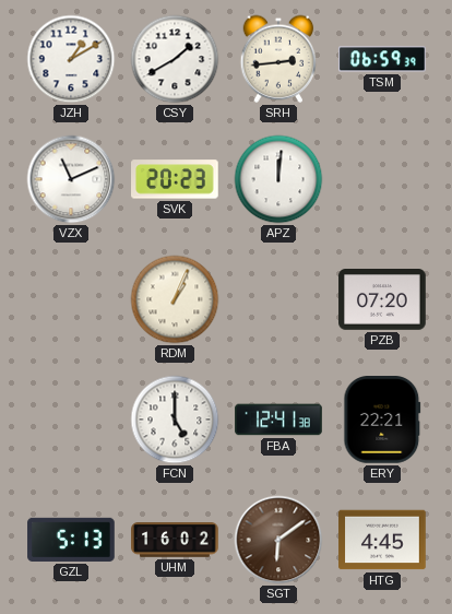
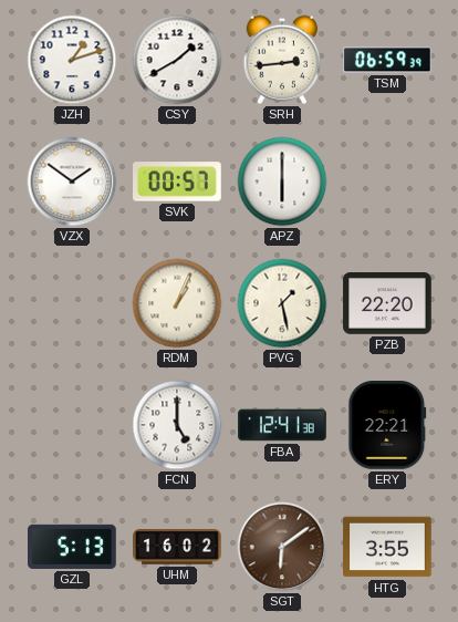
JZH: 1:10 -> 1:12
VZX: 11:11 -> 1:51
SVK: 20:23 -> 00:57
APZ: 12:01 -> 6:00
PVG: none -> 1:28
PZB: 07:20 -> 22:20
HTG: 4:45 -> 3:55
